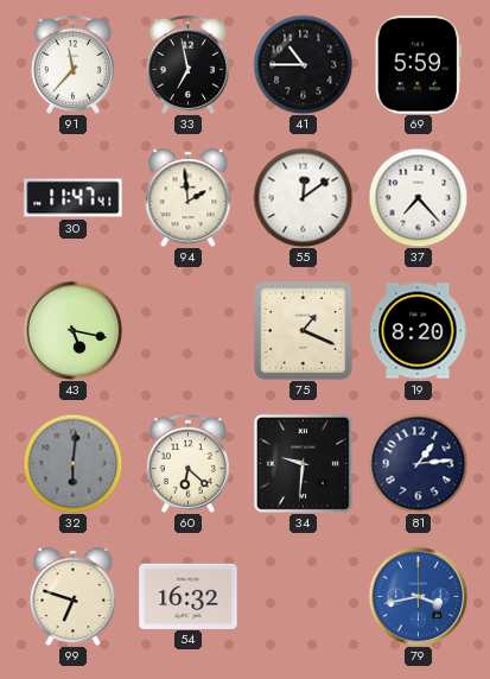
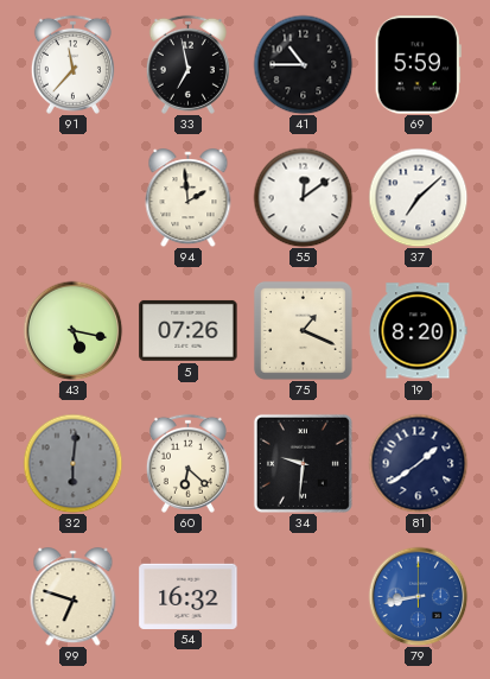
30: 11:47 -> none
37: 7:23 -> 7:08
5: none -> 07:26
81: 1:14 -> 1:39
79: 3:43 -> 8:43
